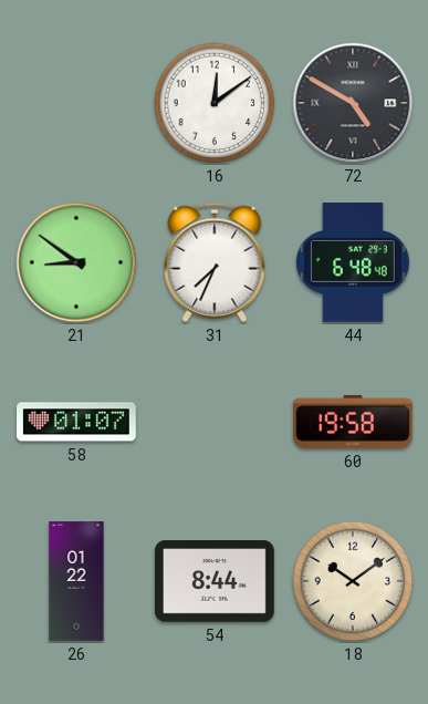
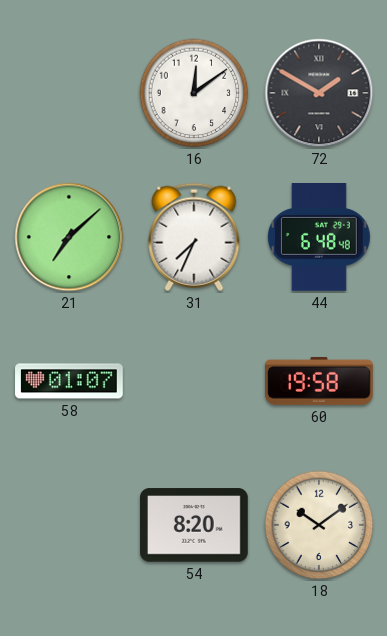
72: 4:50 -> 1:50
21: 8:51 -> 7:08
26: 01:22 -> none
54: 8:44 -> 8:20
